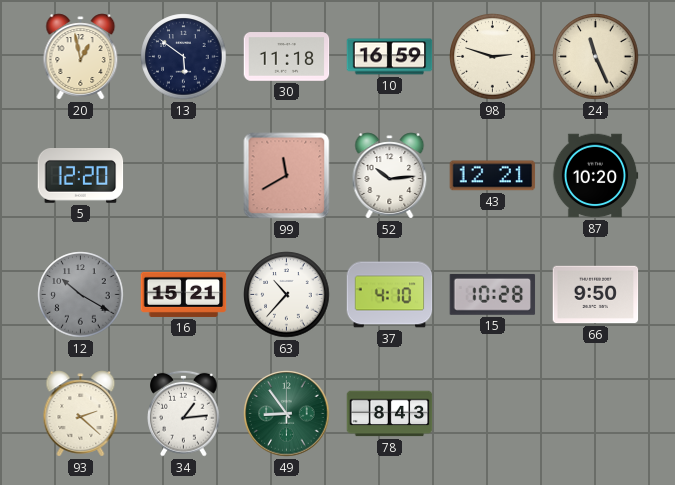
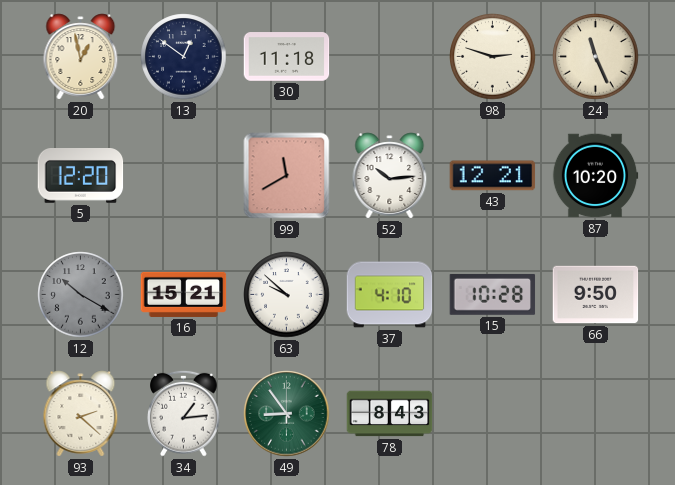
13: 5:51 -> 12:51
10: 16:59 -> none
63: 10:37 -> 9:52
